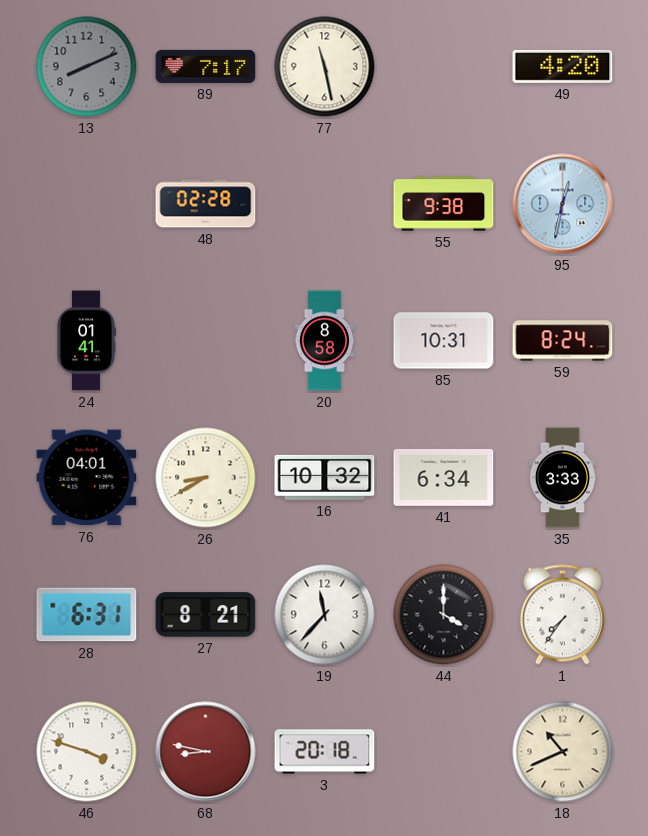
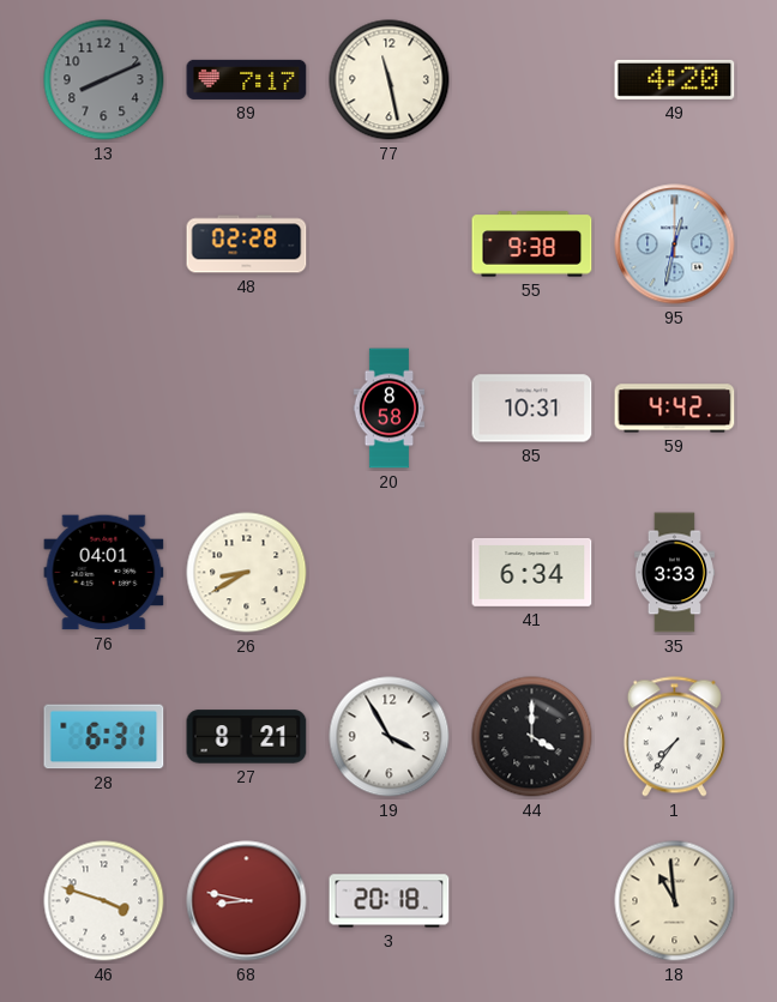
24: 01:41 -> none
59: 8:24 -> 4:42
16: 10:32 -> none
19: 11:37 -> 3:55
18: 10:41 -> 10:59
